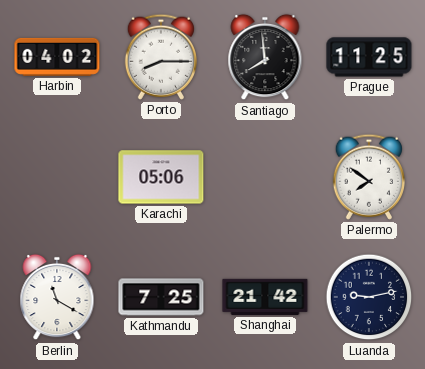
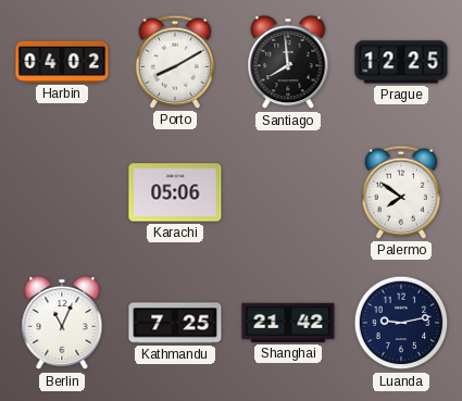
Porto: 8:15 -> 8:10
Prague: 11:25 -> 12:25
Berlin: 11:20 -> 11:04
